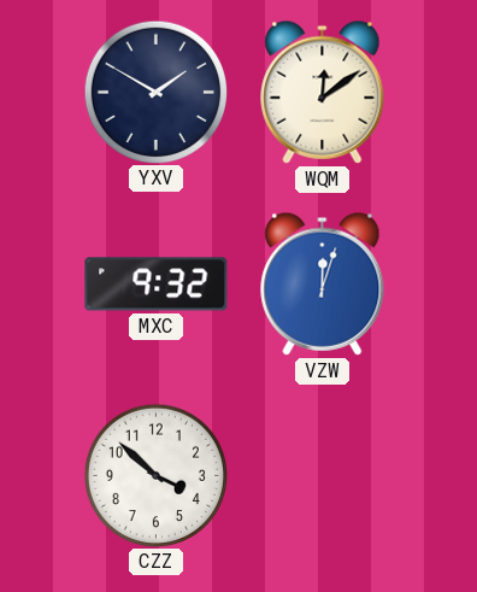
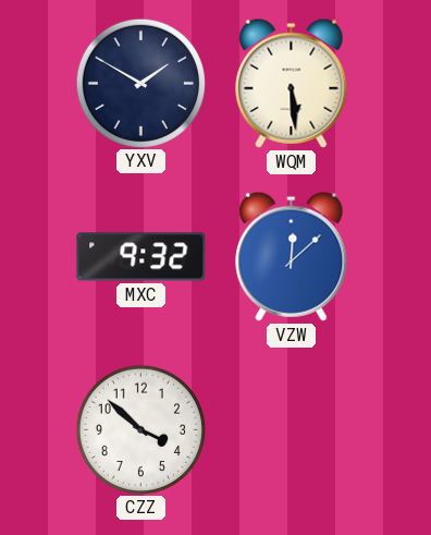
WQM: 12:09 -> 5:29
VZW: 12:03 -> 12:08
